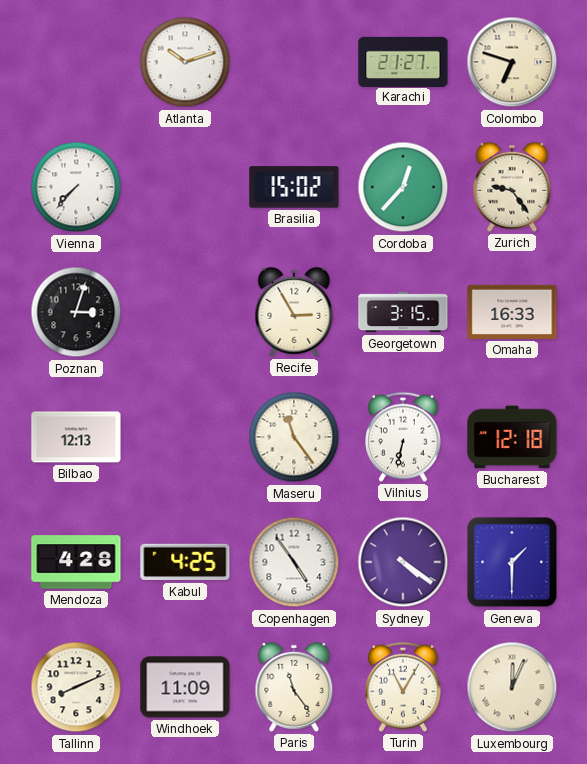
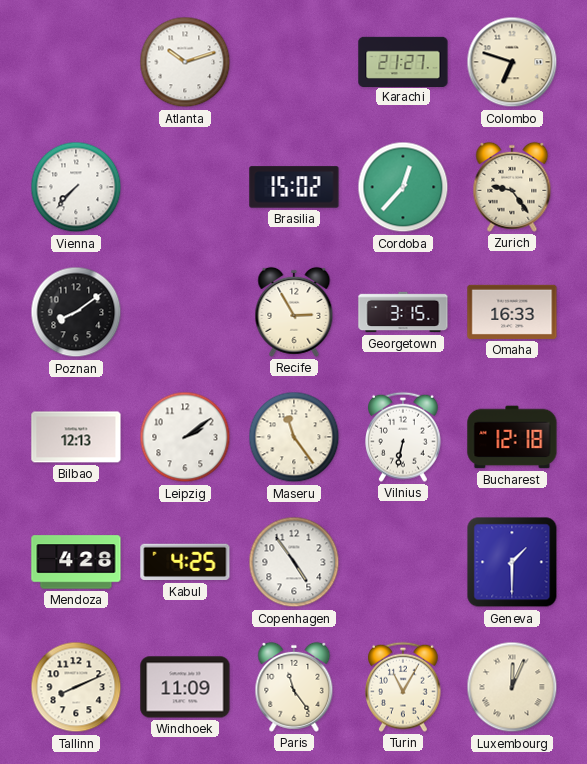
Poznan: 3:03 -> 8:09
Leipzig: none -> 2:09
Sydney: 4:21 -> none
